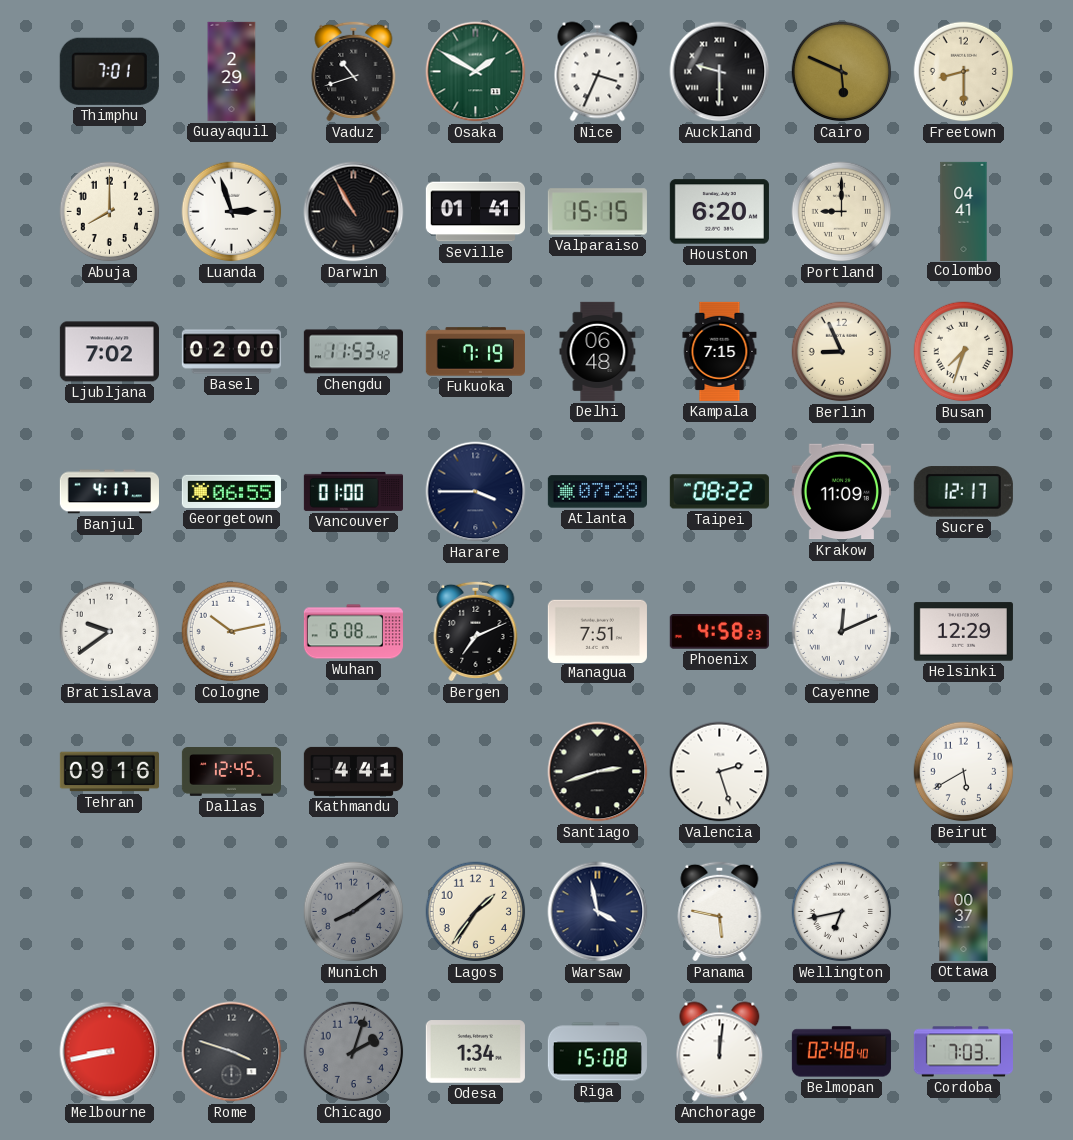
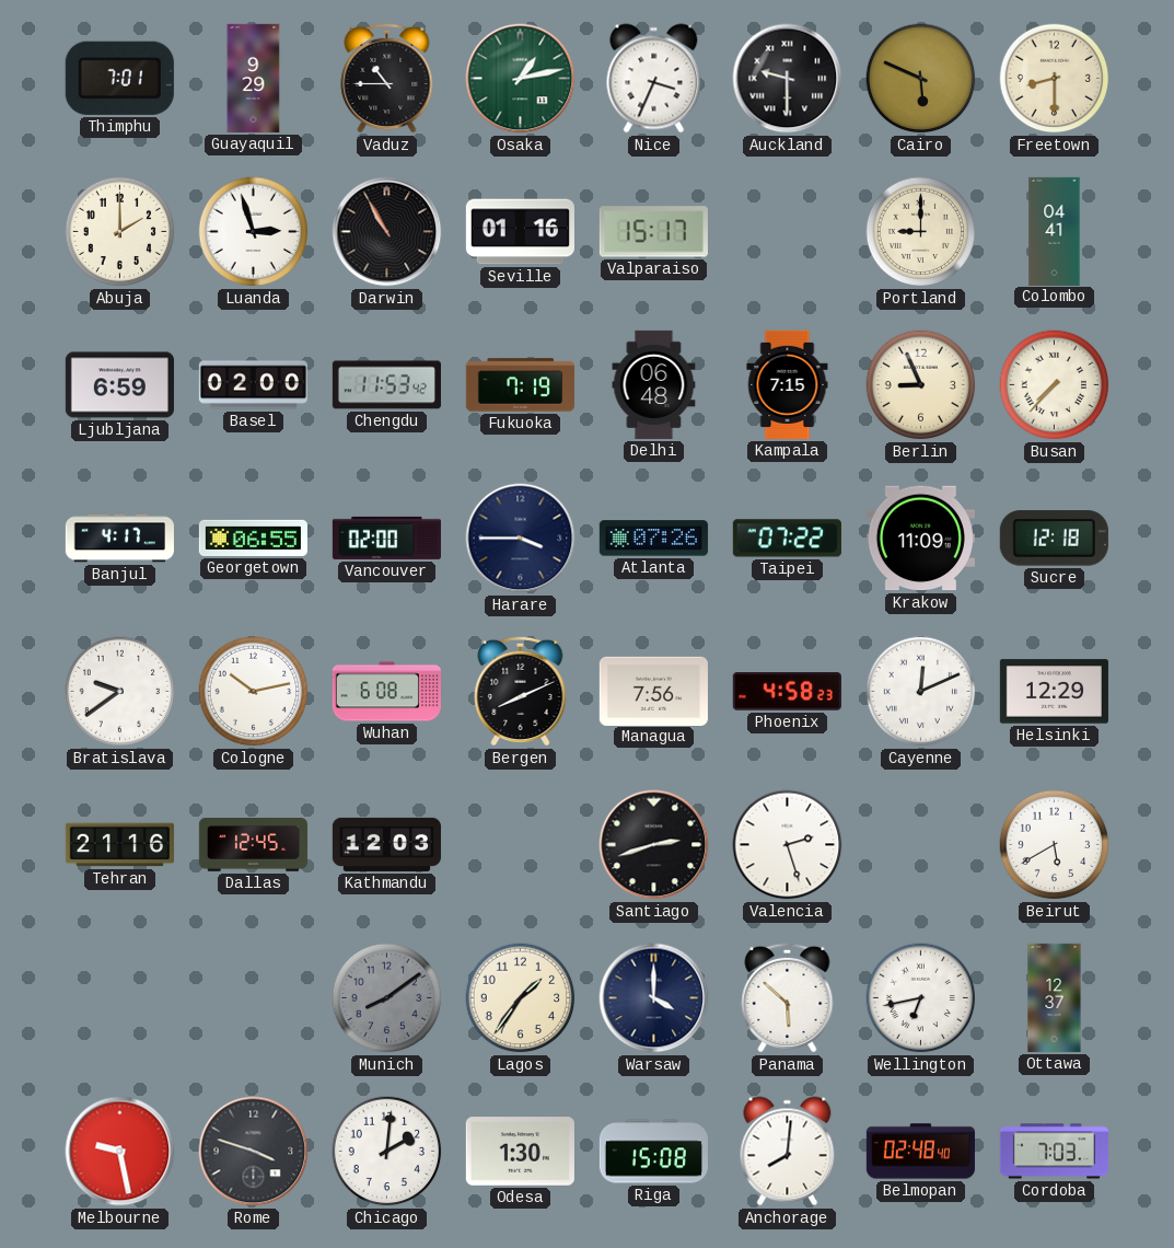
Guayaquil: 2:29 -> 9:29
Vaduz: 10:42 -> 10:45
Osaka: 1:50 -> 1:13
Abuja: 8:00 -> 2:00
Seville: 01:41 -> 01:16
Valparaiso: 15:15 -> 15:17
Houston: 6:20 -> none
Ljubljana: 7:02 -> 6:59
Busan: 7:33 -> 7:37
Vancouver: 01:00 -> 02:00
Atlanta: 07:28 -> 07:26
Taipei: 08:22 -> 07:22
Sucre: 12:17 -> 12:18
Bergen: 7:11 -> 8:11
Managua: 7:51 -> 7:56
Tehran: 09:16 -> 21:16
Kathmandu: 4:41 -> 12:03
Warsaw: 3:58 -> 4:00
Panama: 5:47 -> 5:52
Ottawa: 00:37 -> 12:37
Melbourne: 8:43 -> 9:28
Chicago: 2:03 -> 2:01
Chicago dial: grey -> white
Odesa: 1:34 -> 1:30
Anchorage: 12:01 -> 8:01
